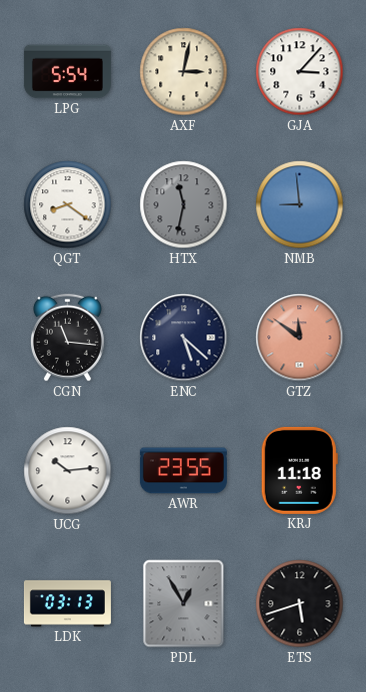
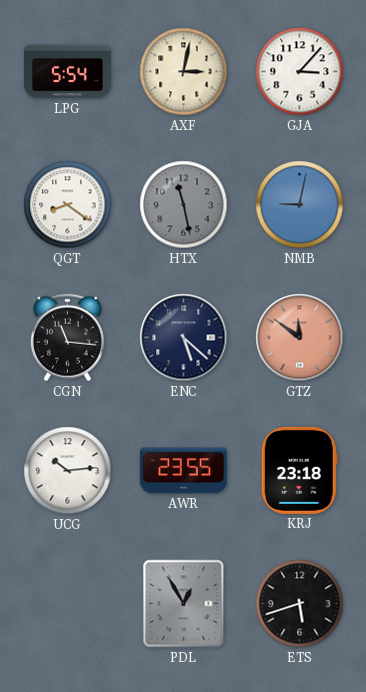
HTX: 11:32 -> 11:28
NMB: 8:59 -> 9:02
KRJ: 11:18 -> 23:18
LDK: 03:13 -> none
